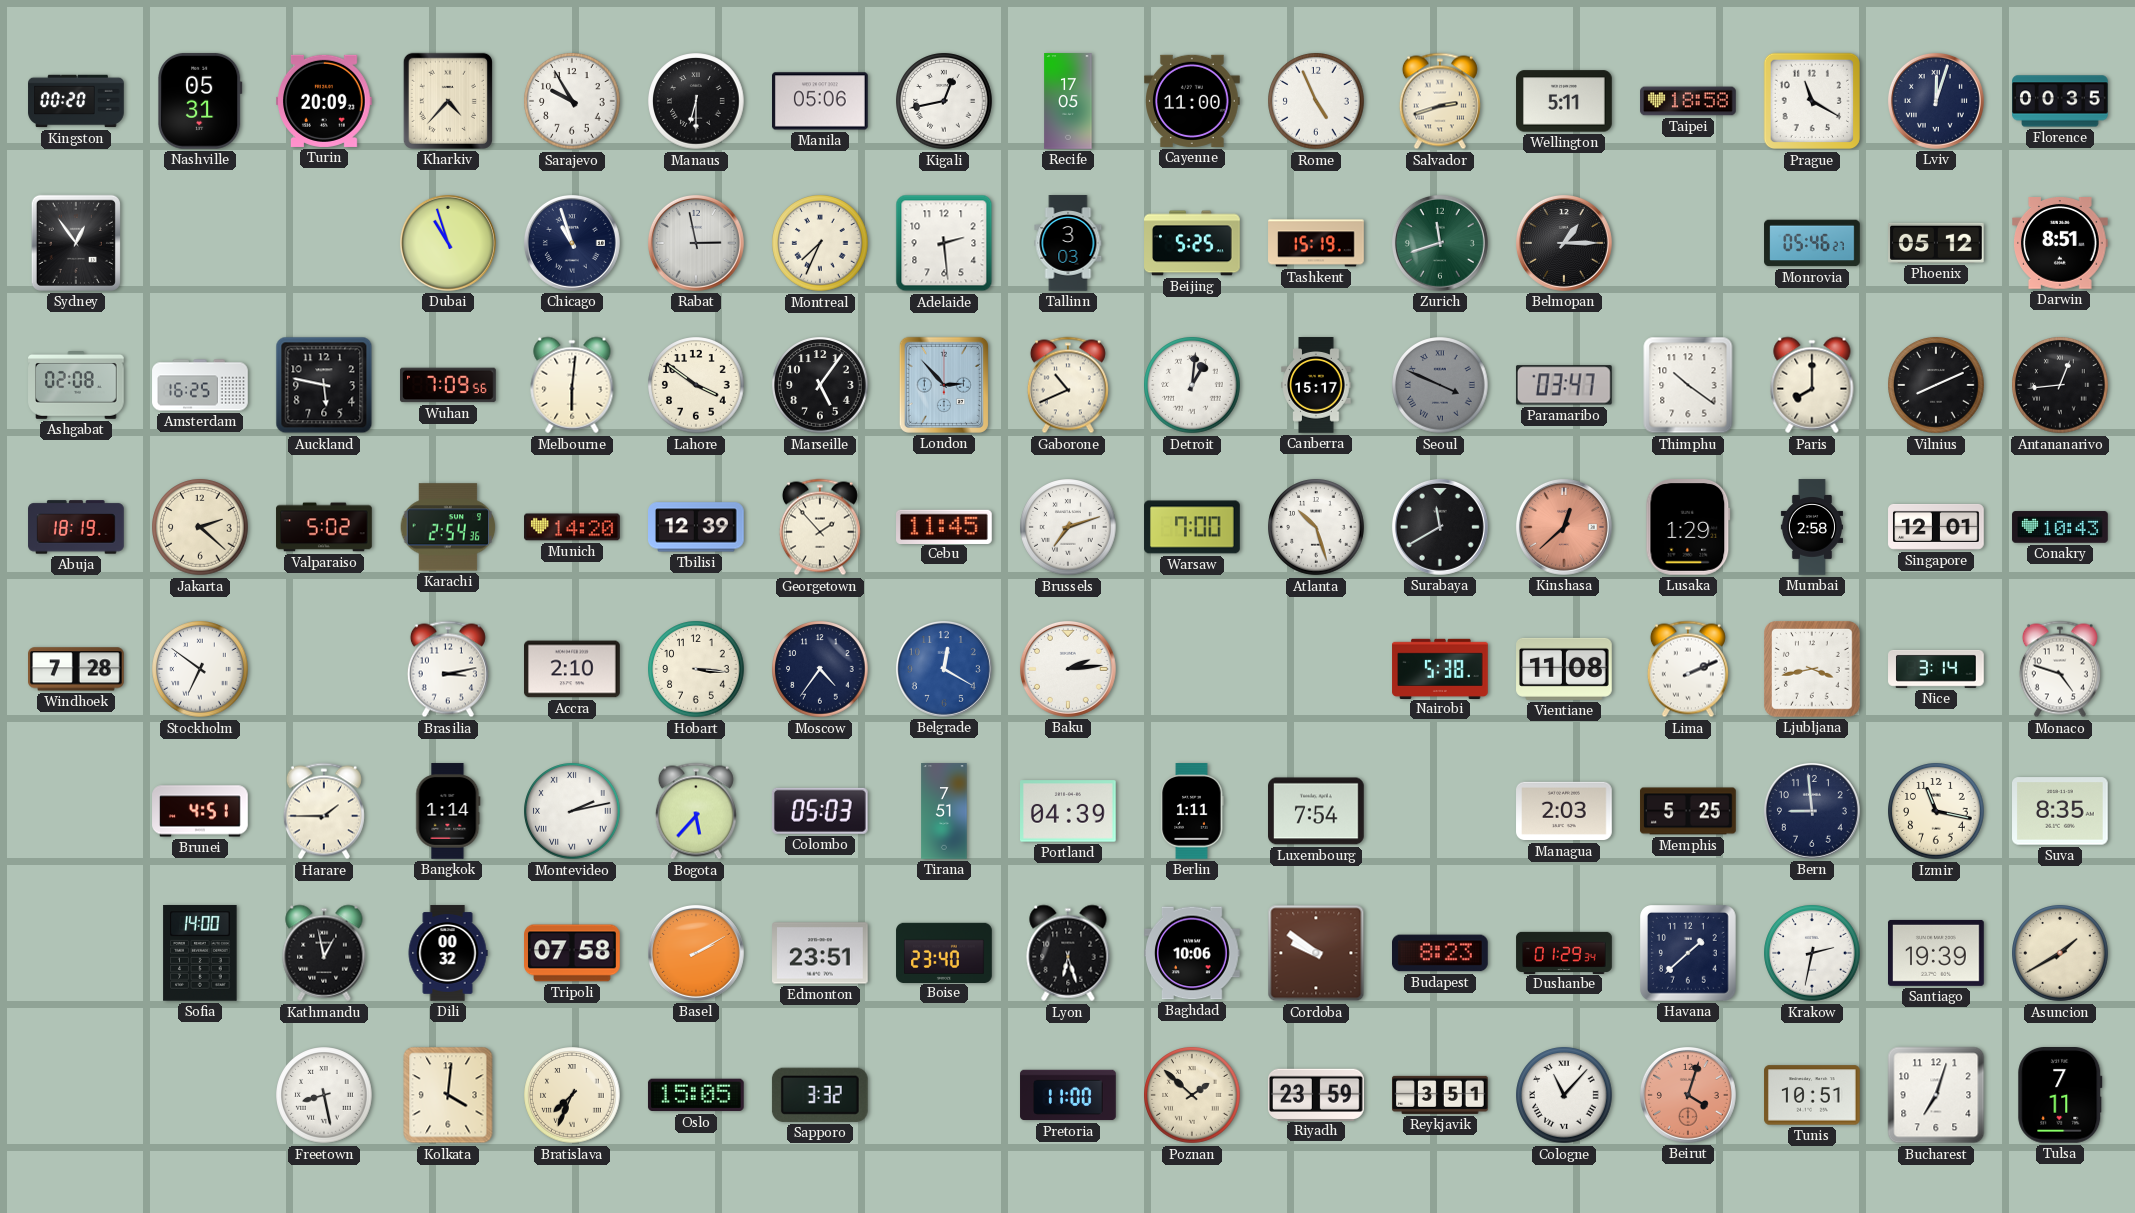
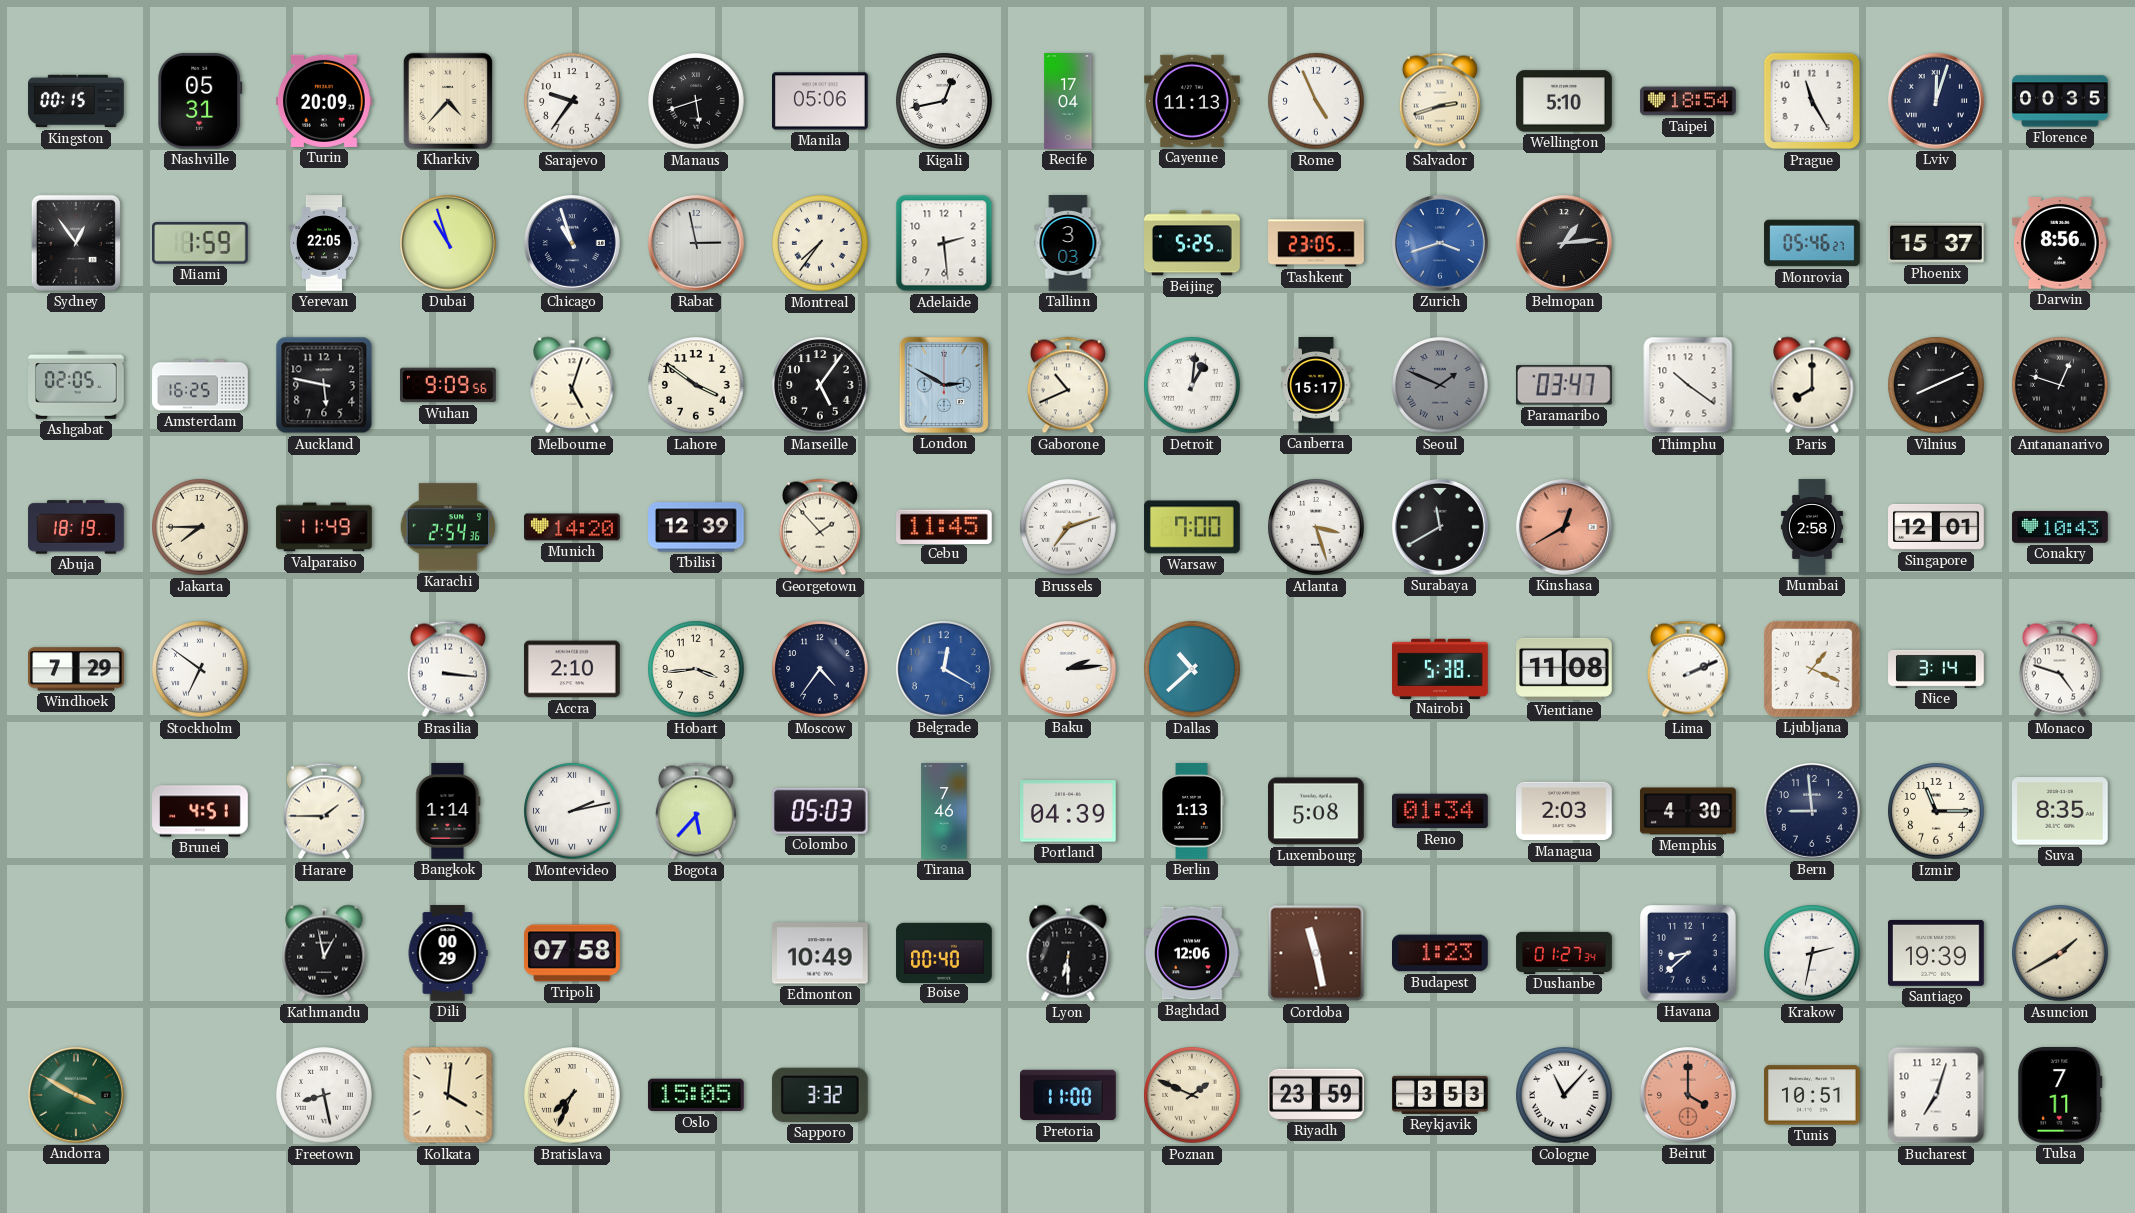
Kingston: 00:20 -> 00:15
Sarajevo: 9:55 -> 9:36
Manaus: 6:30 -> 5:42
Recife: 17:05 -> 17:04
Cayenne: 11:00 -> 11:13
Wellington: 5:11 -> 5:10
Taipei: 18:58 -> 18:54
Prague: 11:20 -> 11:25
Miami: none -> 1:59
Yerevan: none -> 22:05
Montreal: 7:34 -> 7:36
Tashkent: 15:19 -> 23:05
Zurich: 11:42 -> 3:42
Zurich dial: green -> blue
Belmopan: 1:15 -> 1:14
Phoenix: 05:12 -> 15:37
Darwin: 8:51 -> 8:56
Ashgabat: 02:08 -> 02:05
Wuhan: 7:09 -> 9:09
Melbourne: 6:01 -> 5:03
London: 2:53 -> 2:50
Seoul: 3:49 -> 1:49
Antananarivo: 12:44 -> 12:48
Jakarta: 2:22 -> 7:45
Valparaiso: 5:02 -> 11:49
Atlanta: 10:27 -> 3:27
Kinshasa: 12:38 -> 12:40
Lusaka: 1:29 -> none
Windhoek: 7:28 -> 7:29
Brasilia: 3:13 -> 3:16
Hobart: 3:16 -> 3:44
Dallas: none -> 10:38
Ljubljana: 3:43 -> 1:19
Tirana: 7:51 -> 7:46
Berlin: 1:11 -> 1:13
Luxembourg: 7:54 -> 5:08
Reno: none -> 01:34
Memphis: 5:25 -> 4:30
Izmir: 11:17 -> 11:15
Sofia: 14:00 -> none
Dili: 00:32 -> 00:29
Basel: 2:10 -> none
Edmonton: 23:51 -> 10:49
Boise: 23:40 -> 00:40
Lyon: 6:27 -> 6:30
Baghdad: 10:06 -> 12:06
Cordoba: 9:51 -> 11:28
Budapest: 8:23 -> 1:23
Dushanbe: 01:29 -> 01:27
Havana: 1:38 -> 8:38
Andorra: none -> 3:50
Poznan: 1:52 -> 1:49
Reykjavik: 3:51 -> 3:53
Beirut: 4:03 -> 4:00
